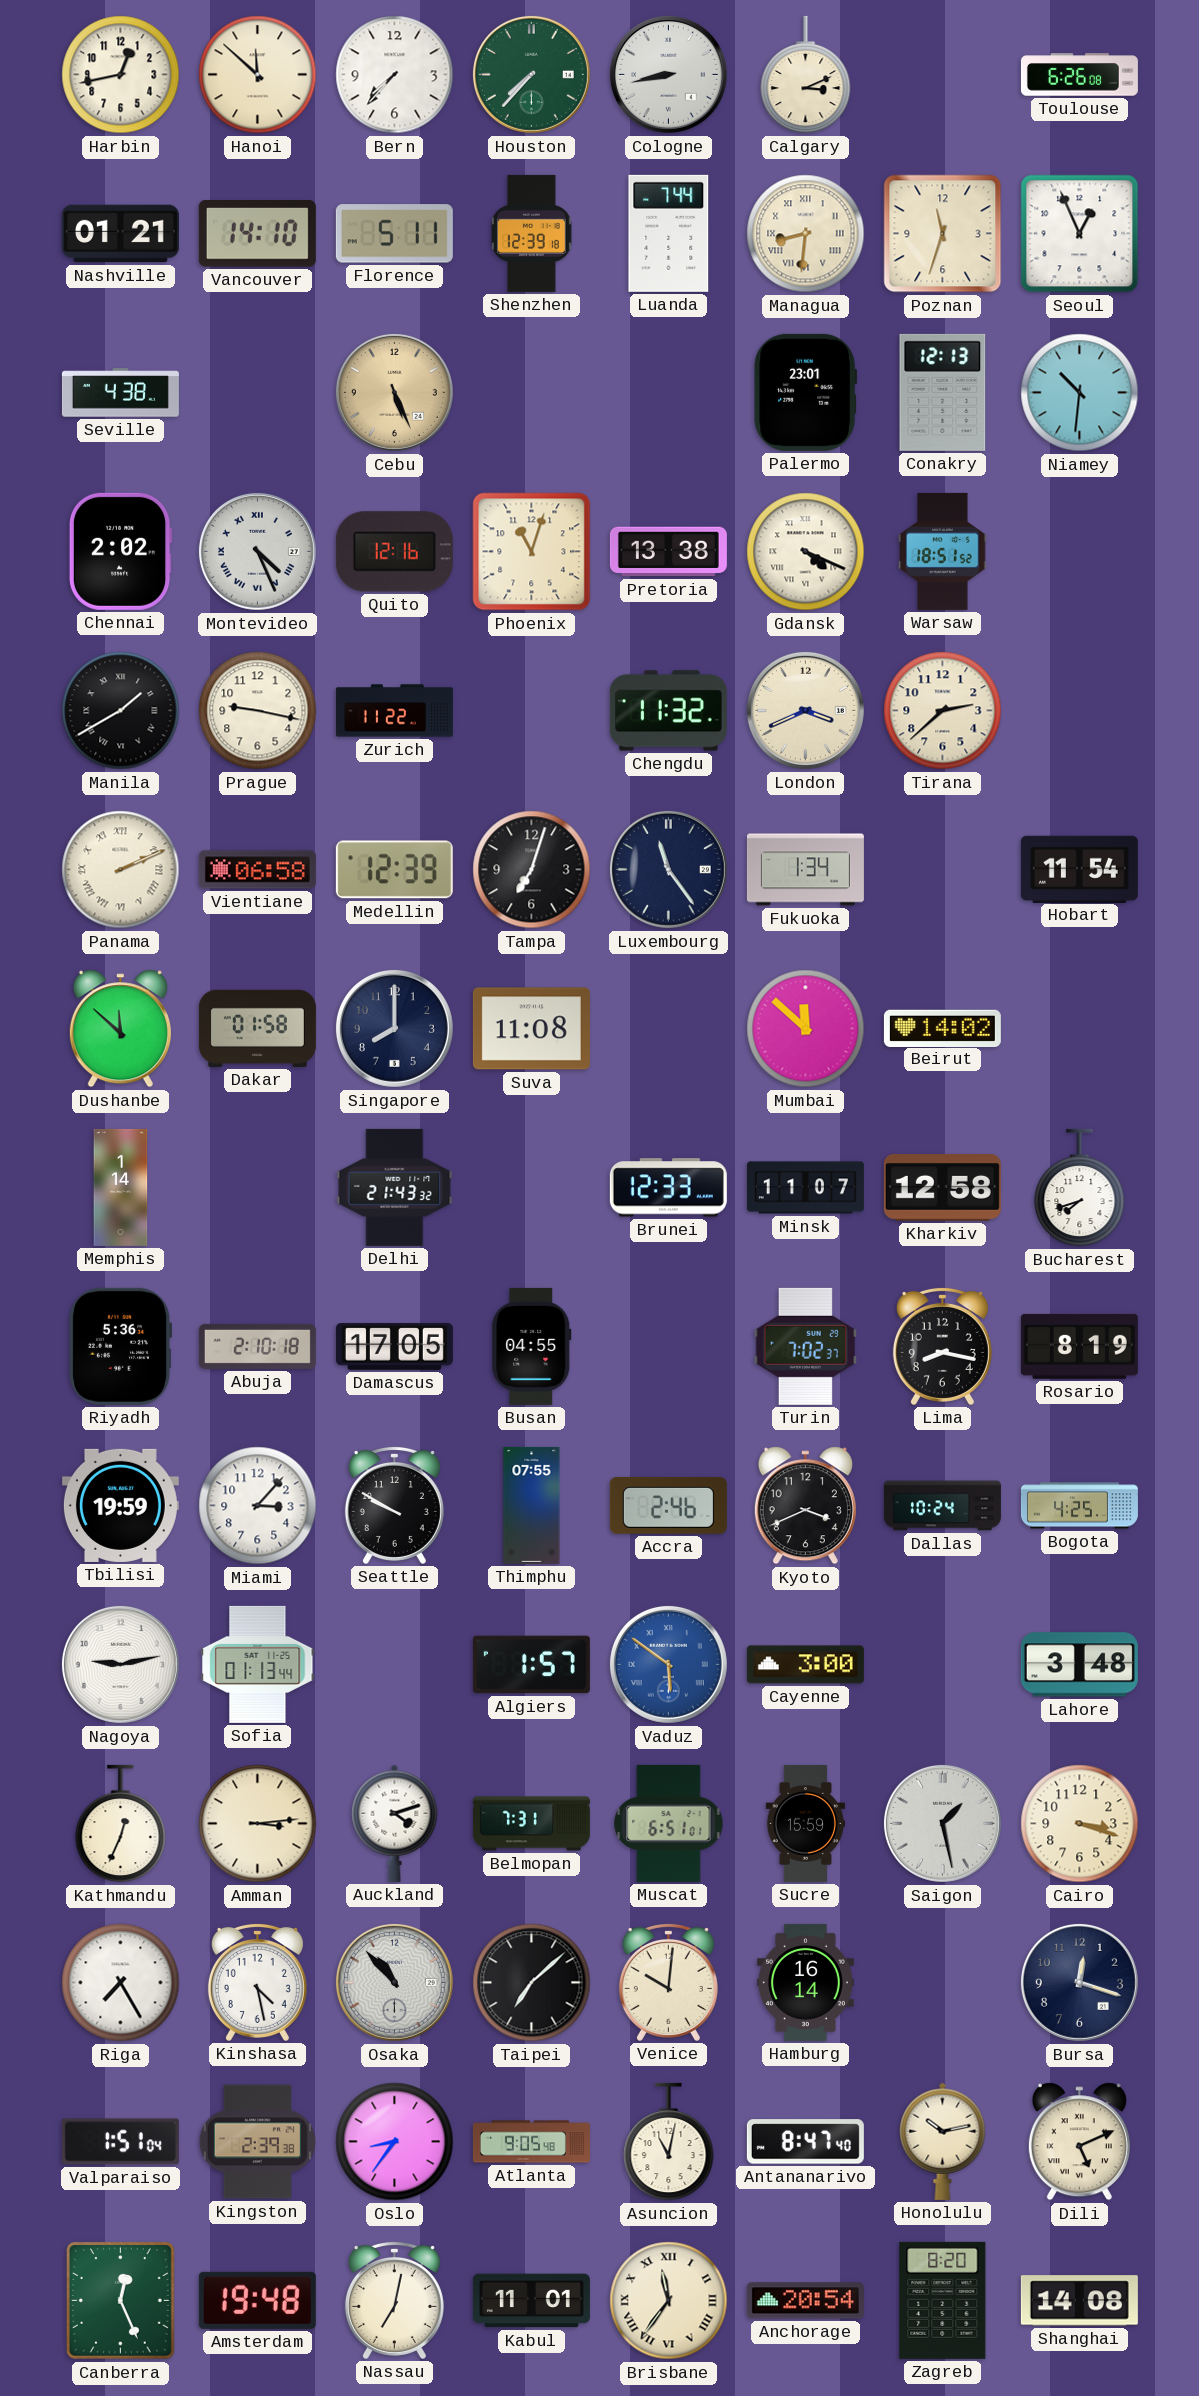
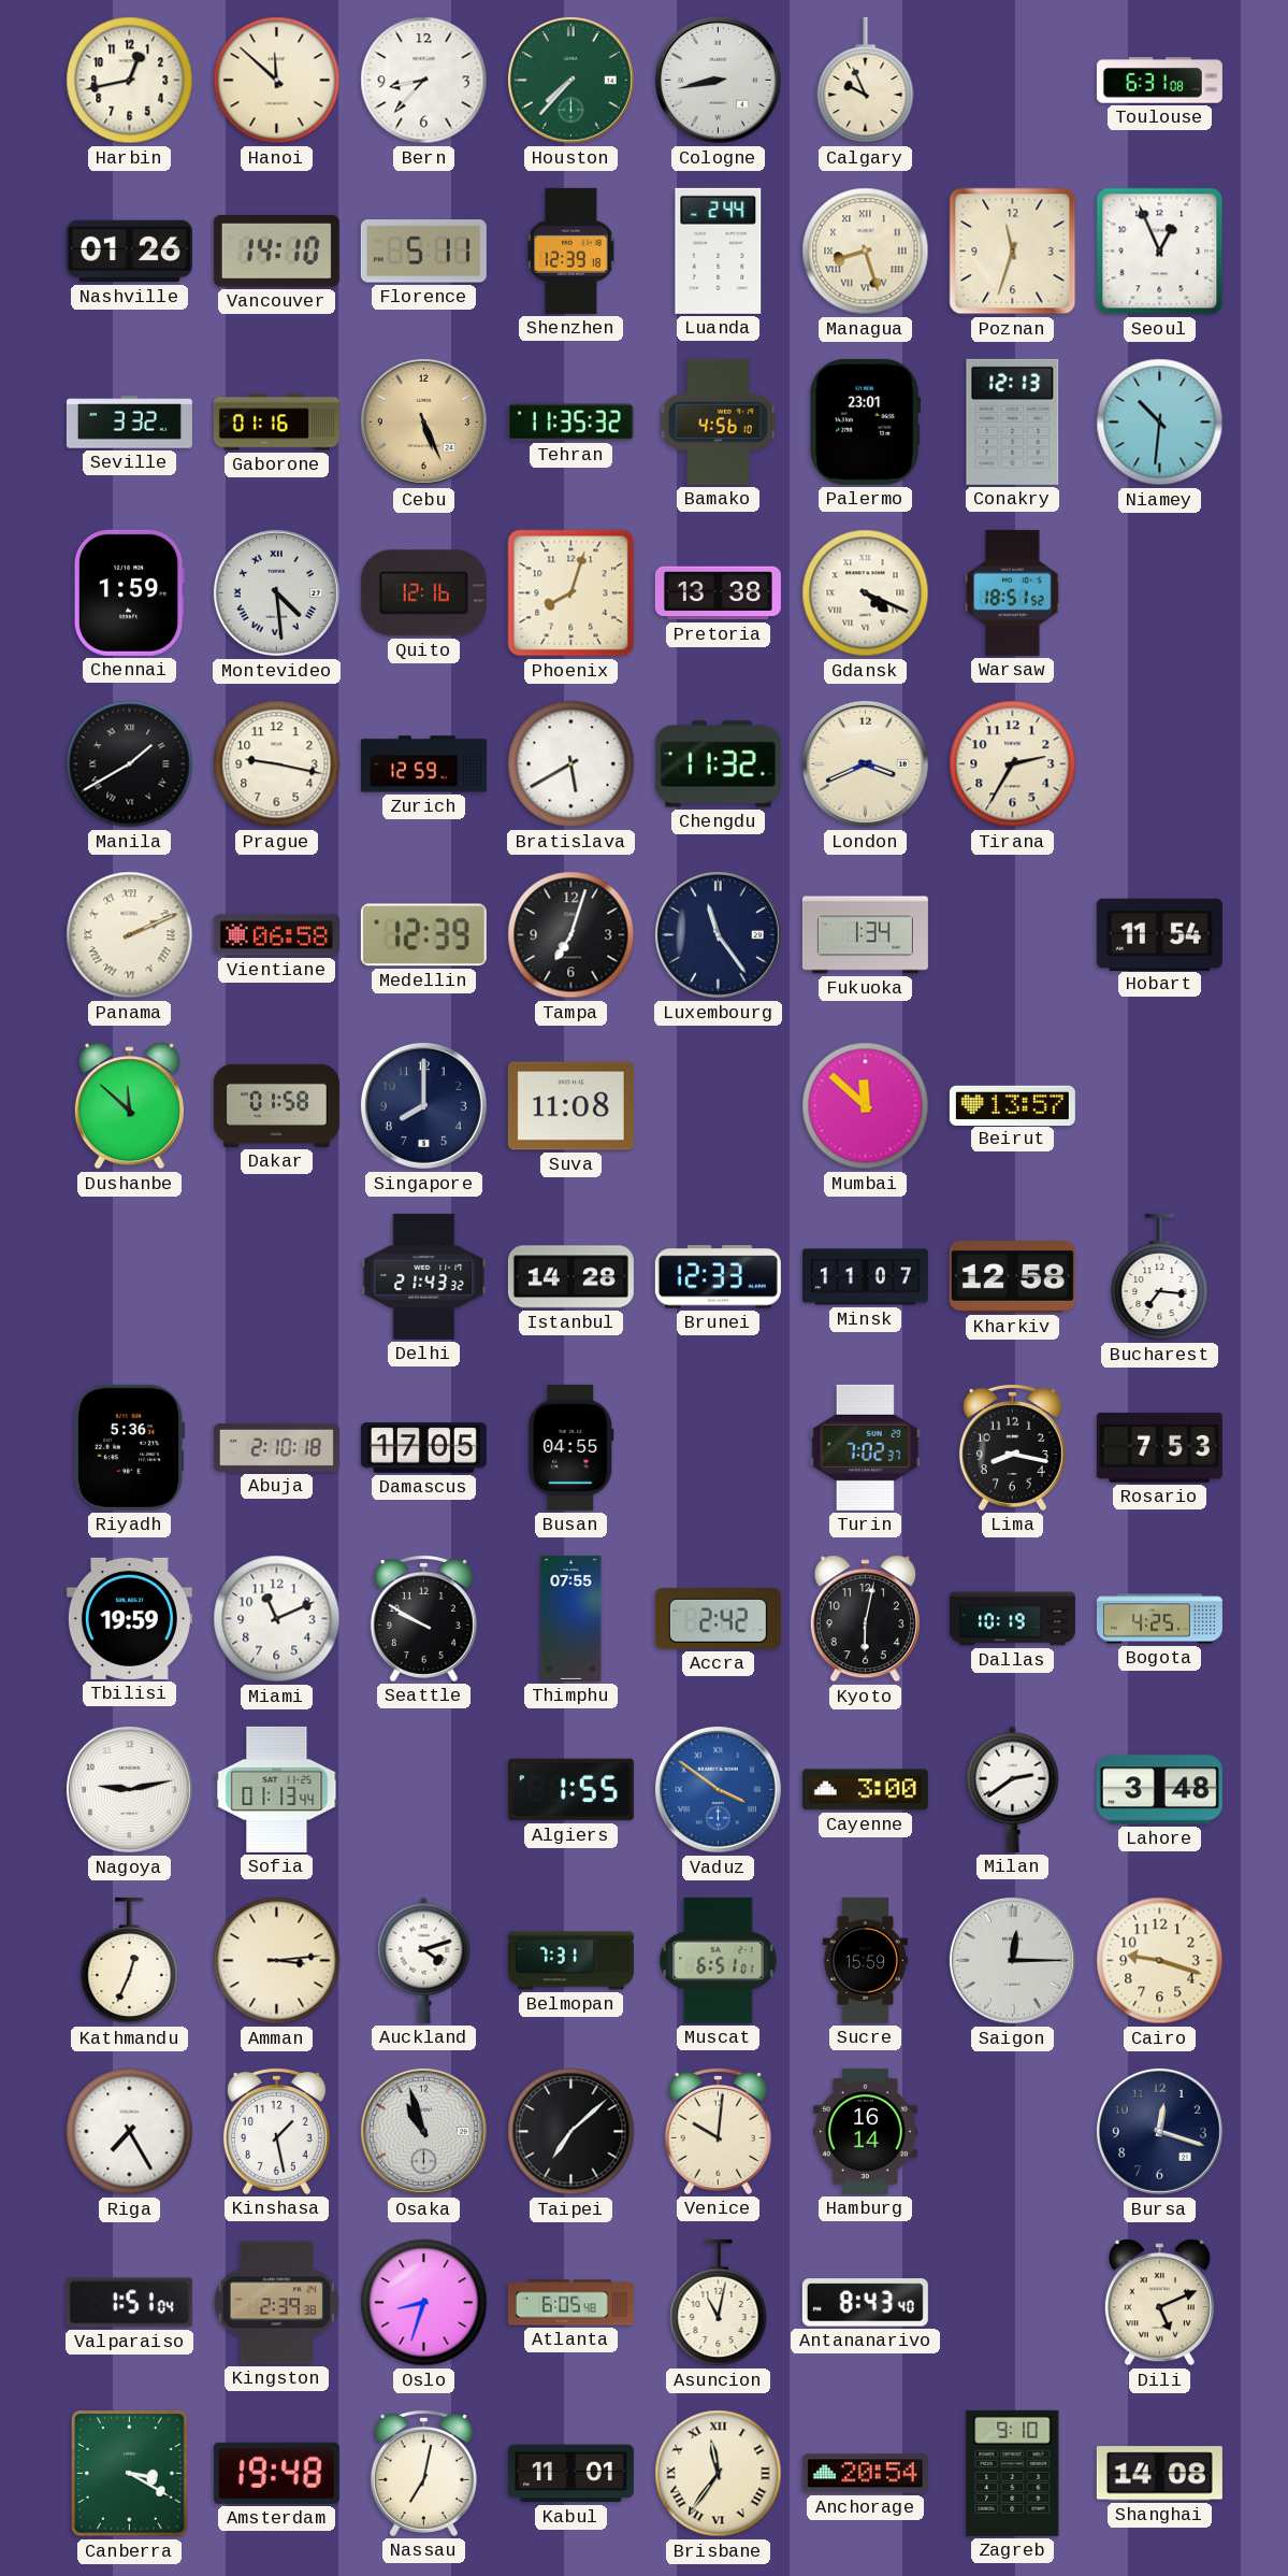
Bern: 7:37 -> 8:37
Calgary: 3:11 -> 9:56
Toulouse: 6:26 -> 6:31
Nashville: 01:21 -> 01:26
Luanda: 7:44 -> 2:44
Managua: 8:31 -> 8:27
Seville: 4:38 -> 3:32
Gaborone: none -> 01:16
Tehran: none -> 11:35
Bamako: none -> 4:56
Chennai: 2:02 -> 1:59
Montevideo: 4:26 -> 4:29
Phoenix: 11:03 -> 8:03
Zurich: 11:22 -> 12:59
Bratislava: none -> 5:40
Tirana: 2:38 -> 2:35
Beirut: 14:02 -> 13:57
Memphis: 1:14 -> none
Istanbul: none -> 14:28
Bucharest: 7:42 -> 7:16
Rosario: 8:19 -> 7:53
Miami: 3:07 -> 11:11
Accra: 2:46 -> 2:42
Kyoto: 3:41 -> 6:02
Dallas: 10:24 -> 10:19
Algiers: 1:57 -> 1:55
Vaduz: 5:51 -> 3:51
Milan: none -> 2:39
Saigon: 1:28 -> 12:15
Cairo: 3:18 -> 9:18
Kinshasa: 4:28 -> 1:28
Osaka: 10:53 -> 10:57
Oslo: 8:36 -> 8:33
Atlanta: 9:05 -> 6:05
Antananarivo: 8:47 -> 8:43
Honolulu: 10:13 -> none
Canberra: 12:26 -> 3:20
Zagreb: 8:20 -> 9:10
